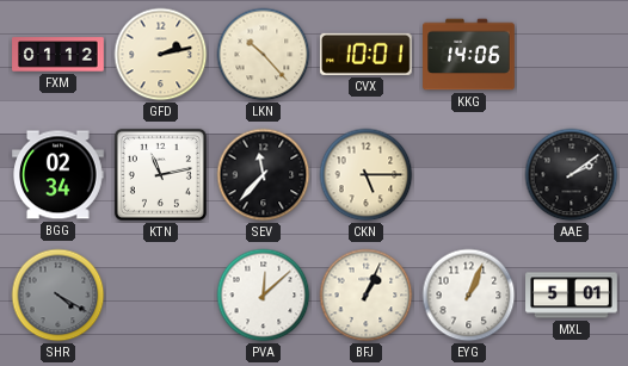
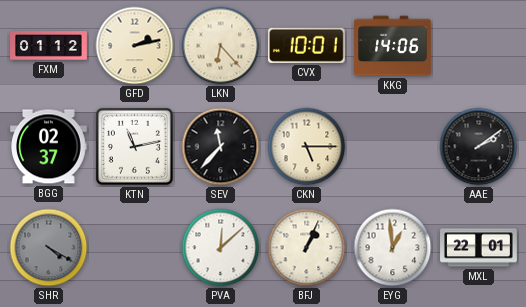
LKN: 10:23 -> 6:23
BGG: 02:34 -> 02:37
EYG: 1:04 -> 12:59
MXL: 5:01 -> 22:01
